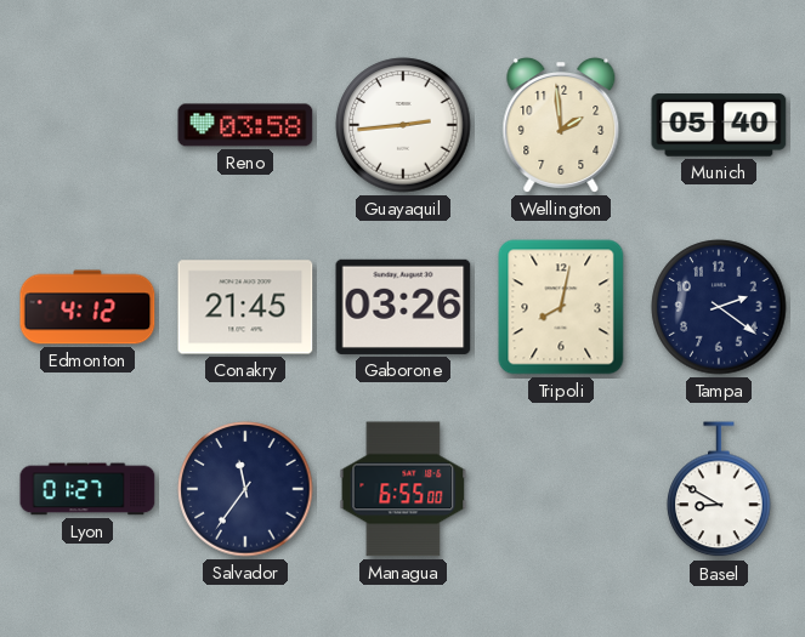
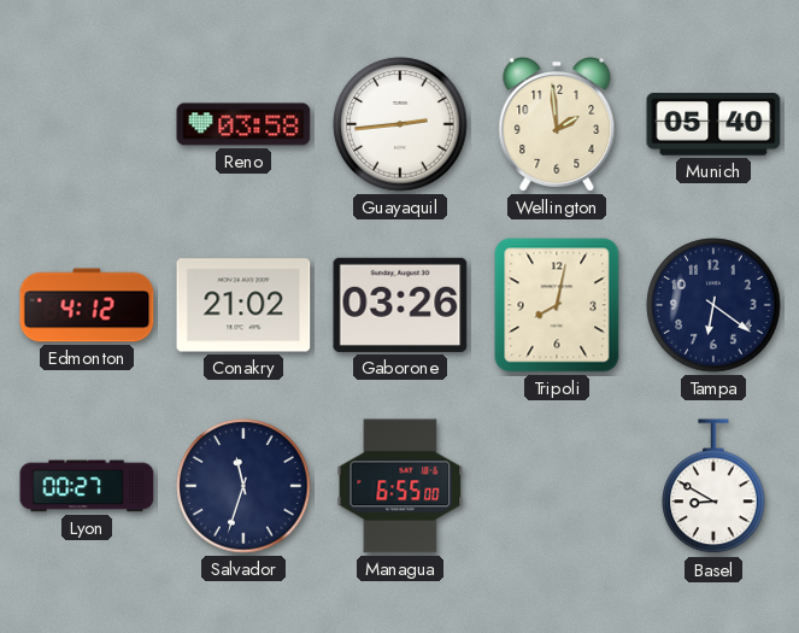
Conakry: 21:45 -> 21:02
Tampa: 2:21 -> 6:21
Lyon: 01:27 -> 00:27
Salvador: 11:36 -> 11:33
